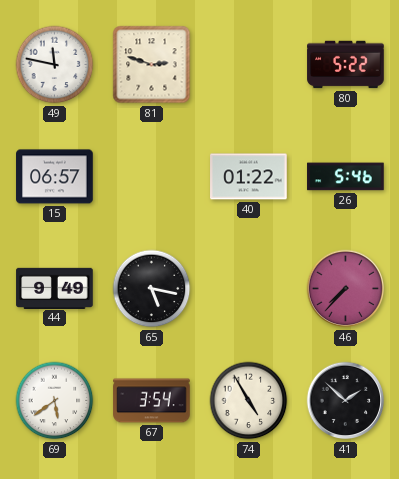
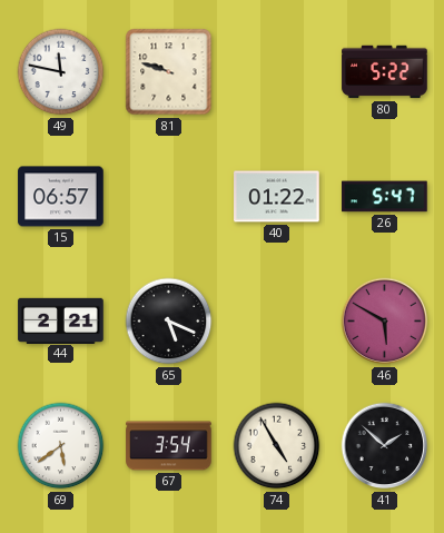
81: 2:48 -> 9:48
26: 5:46 -> 5:47
44: 9:49 -> 2:21
65: 5:17 -> 5:19
46: 7:37 -> 5:50
